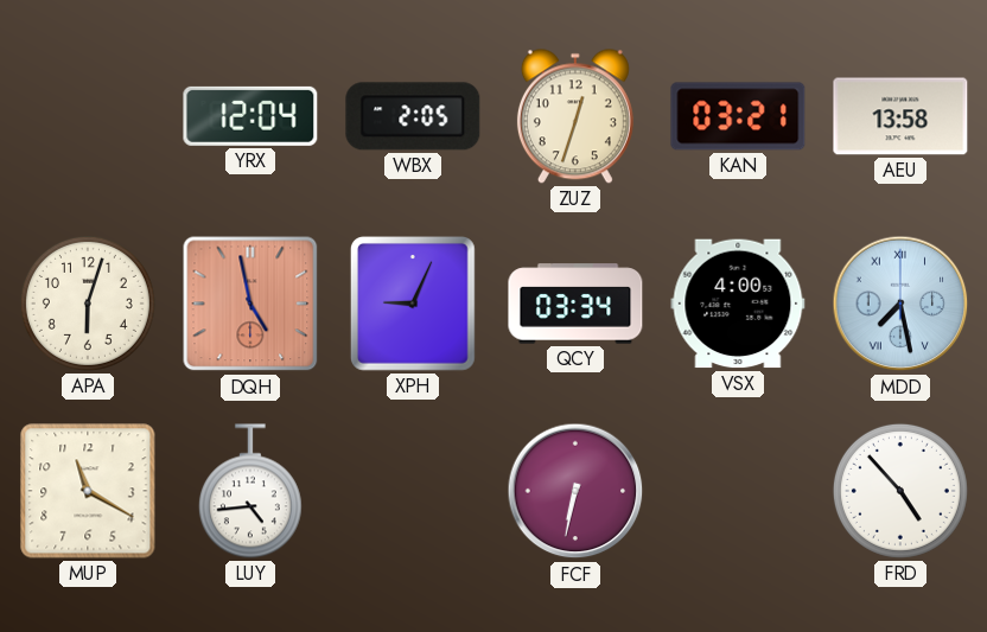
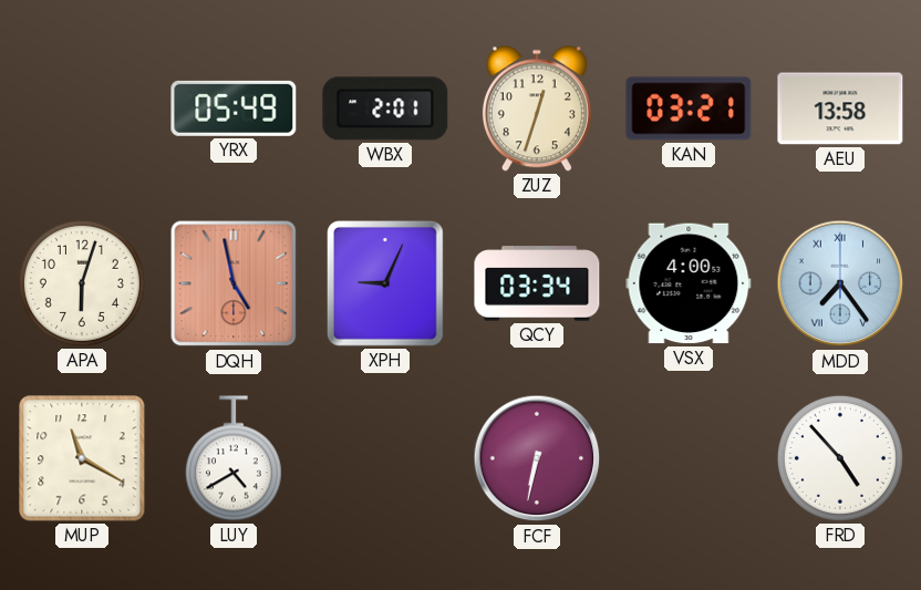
YRX: 12:04 -> 05:49
WBX: 2:05 -> 2:01
MDD: 7:28 -> 7:24
LUY: 4:44 -> 4:40
